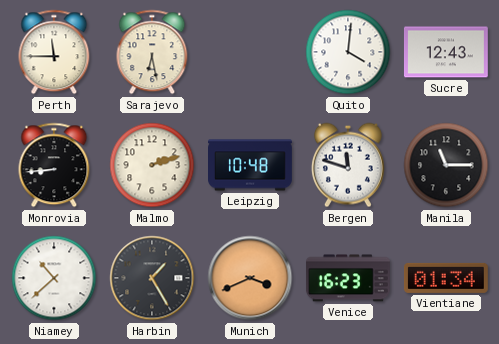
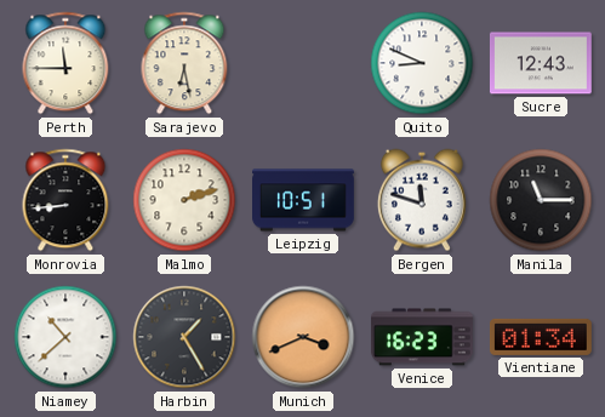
Quito: 4:01 -> 8:49
Leipzig: 10:48 -> 10:51
